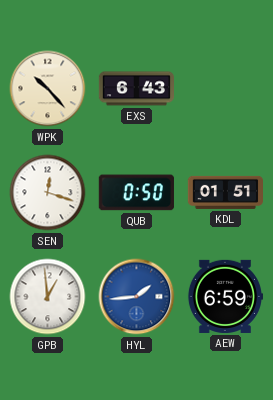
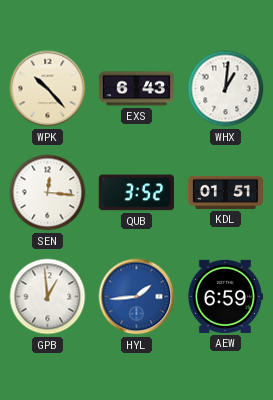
WHX: none -> 1:01
SEN: 12:18 -> 12:16
QUB: 0:50 -> 3:52
